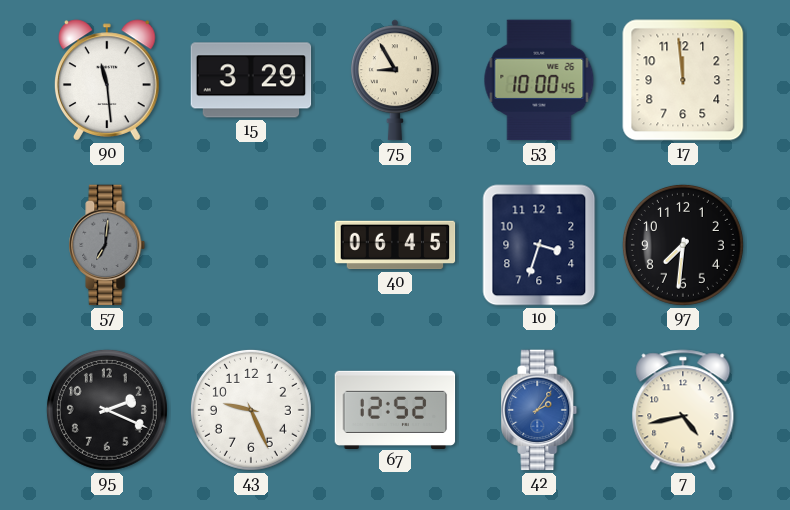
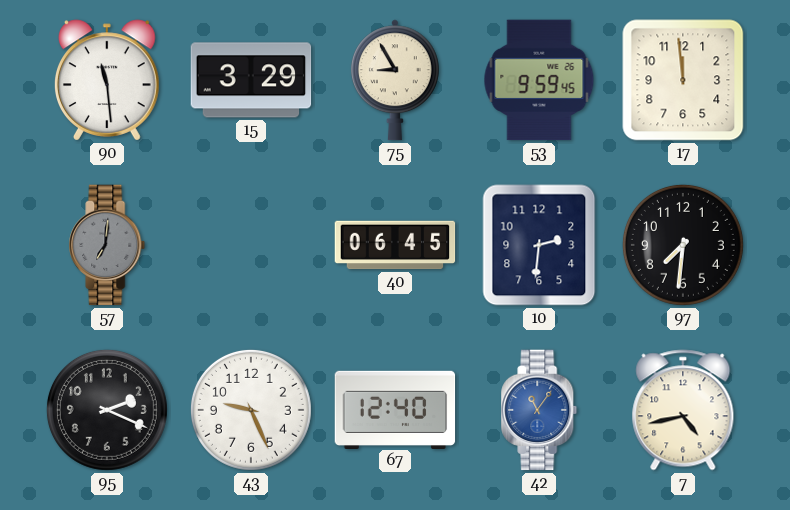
53: 10:00 -> 9:59
10: 3:33 -> 2:31
67: 12:52 -> 12:40
42: 2:06 -> 11:06
